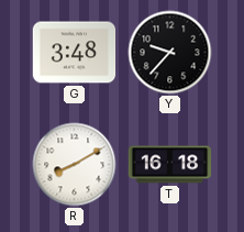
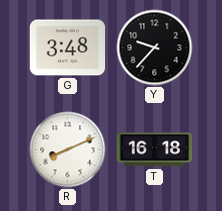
R: 8:10 -> 8:11
